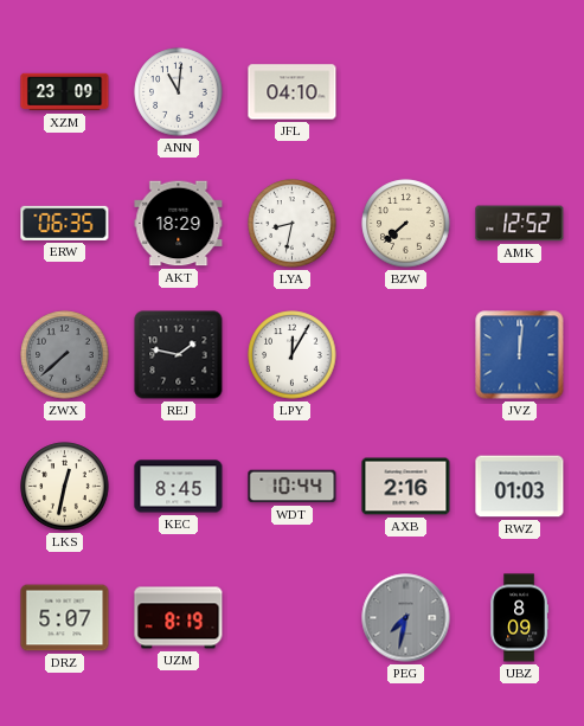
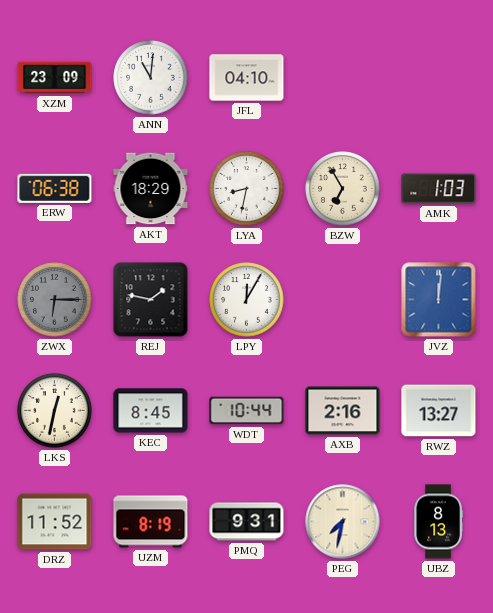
ERW: 06:35 -> 06:38
BZW: 7:38 -> 6:55
AMK: 12:52 -> 1:03
ZWX: 7:38 -> 6:15
RWZ: 01:03 -> 13:27
DRZ: 5:07 -> 11:52
PMQ: none -> 9:31
PEG dial: grey -> cream
UBZ: 8:09 -> 8:13
